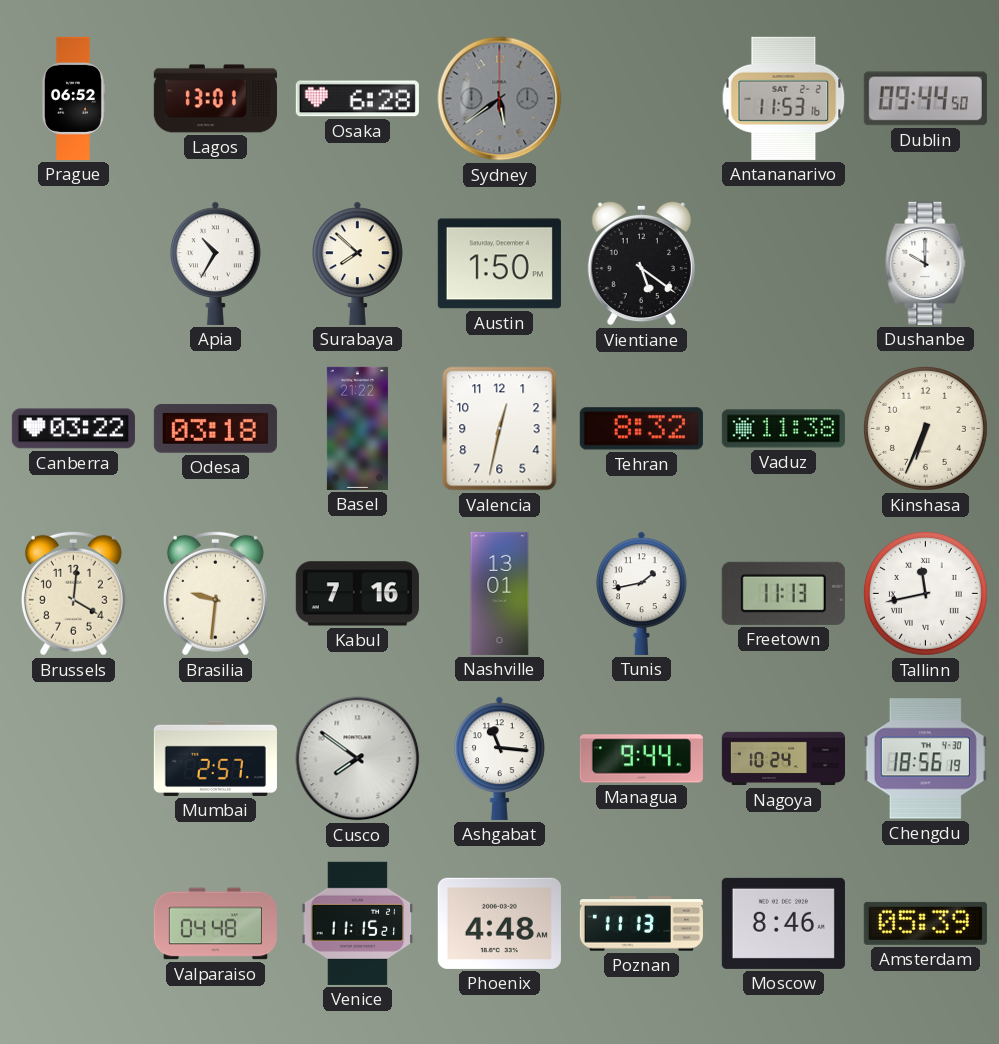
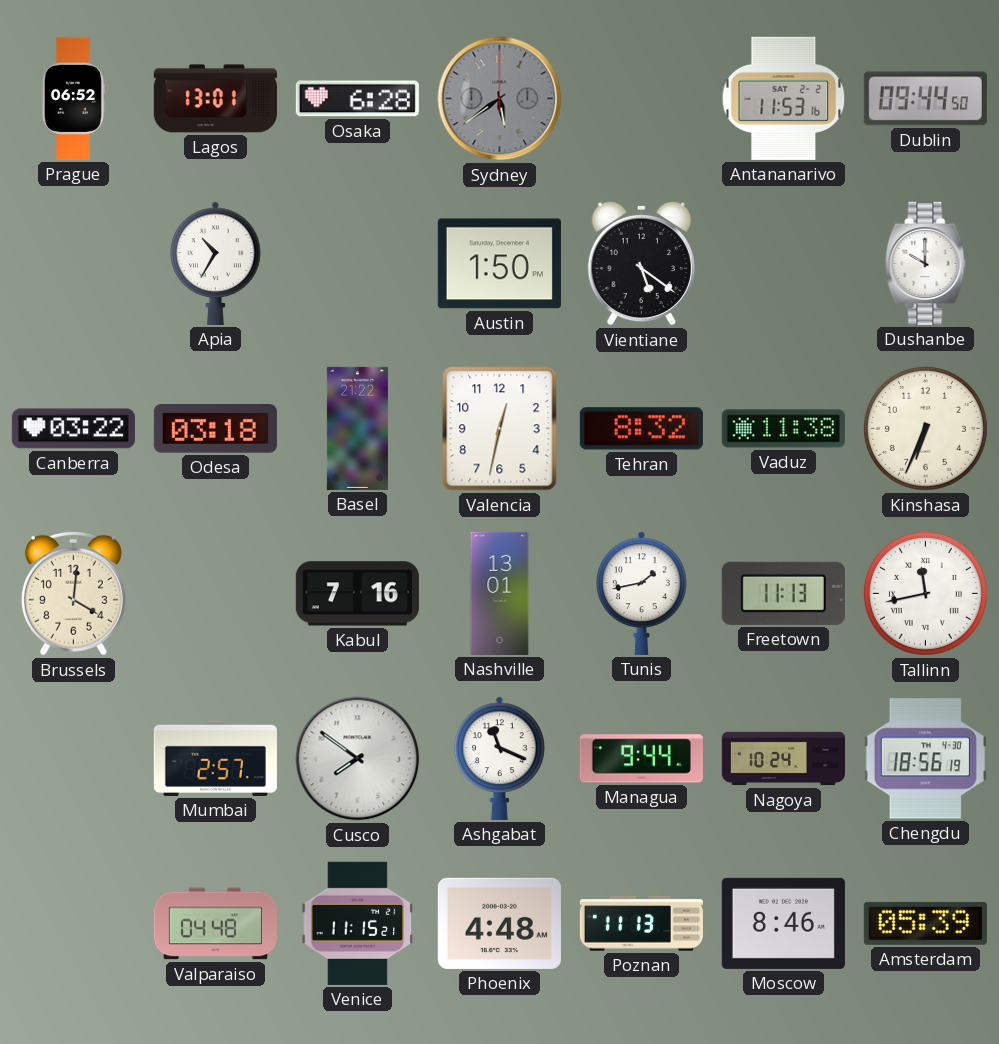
Surabaya: 7:52 -> none
Brasilia: 9:31 -> none
Ashgabat: 11:16 -> 11:19
